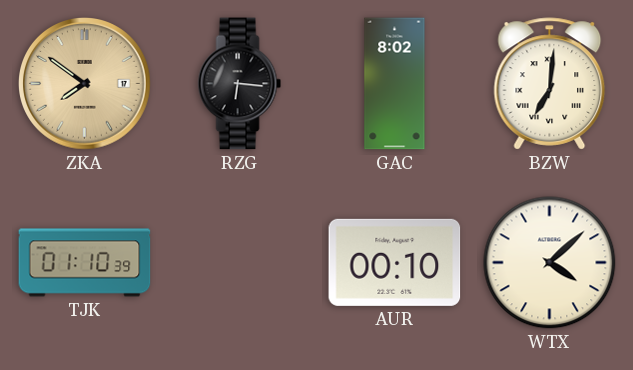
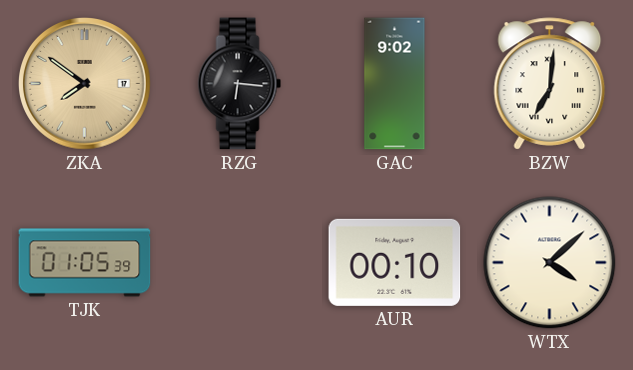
GAC: 8:02 -> 9:02
TJK: 01:10 -> 01:05
